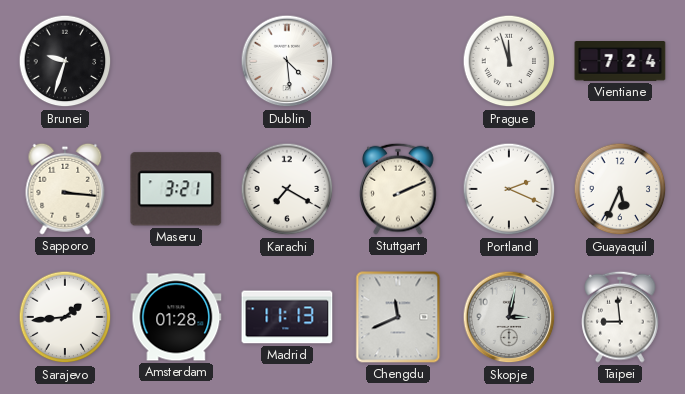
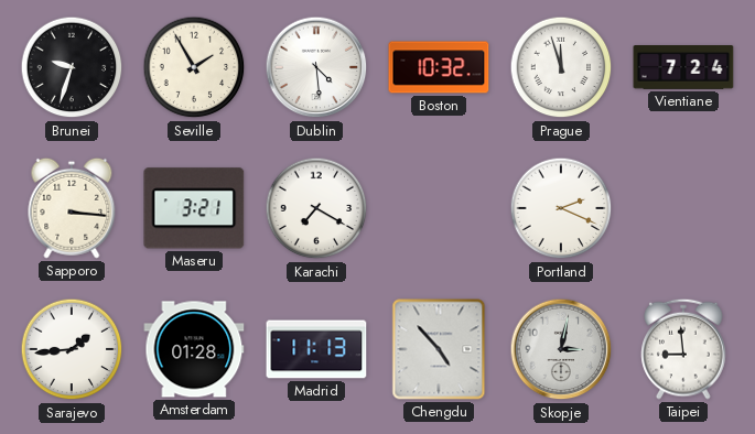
Seville: none -> 1:55
Boston: none -> 10:32
Stuttgart: 2:11 -> none
Guayaquil: 5:34 -> none
Chengdu: 11:41 -> 4:53
